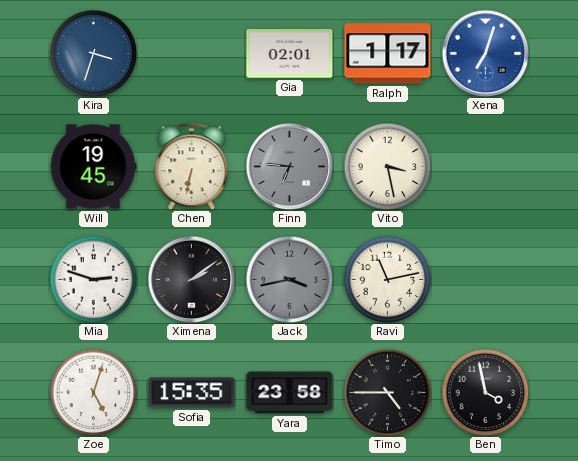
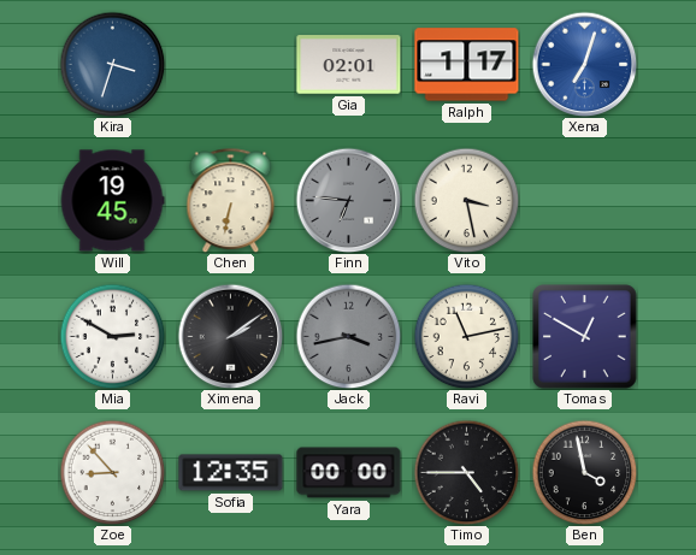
Mia: 2:48 -> 2:50
Tomas: none -> 12:50
Zoe: 5:03 -> 8:53
Sofia: 15:35 -> 12:35
Yara: 23:58 -> 00:00
